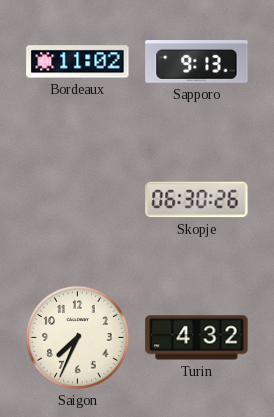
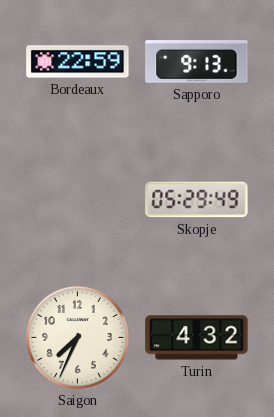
Bordeaux: 11:02 -> 22:59
Skopje: 06:30 -> 05:29
